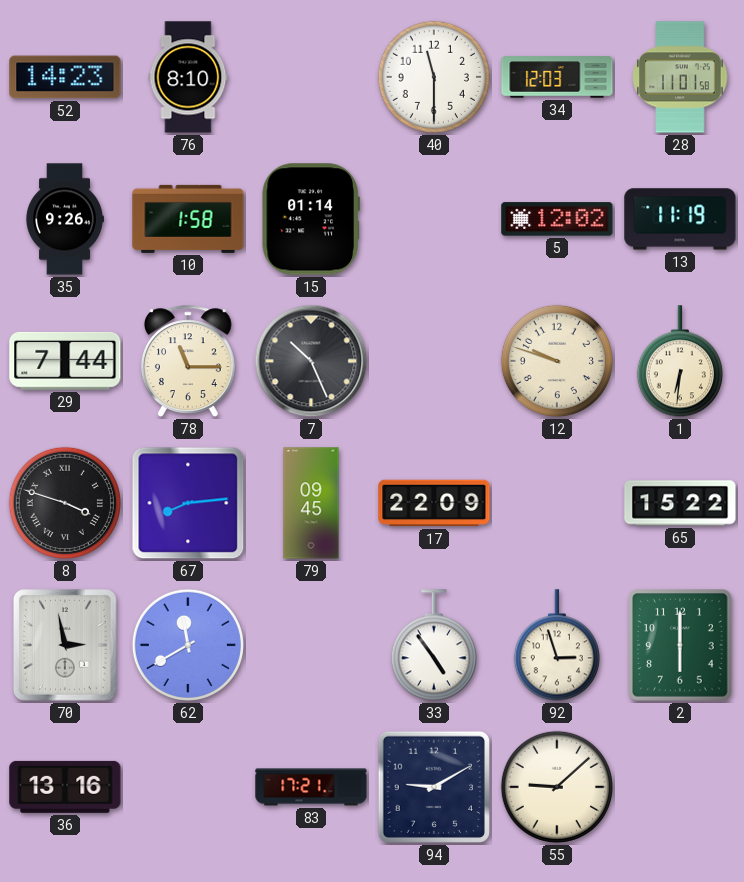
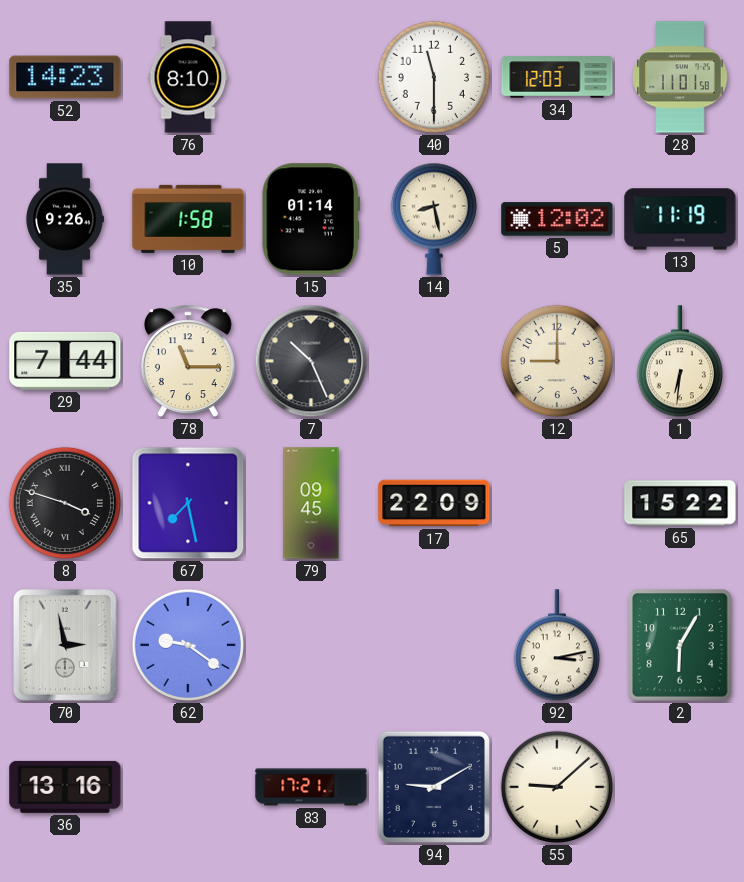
14: none -> 8:28
12: 9:48 -> 9:00
67: 8:14 -> 7:28
62: 11:40 -> 9:21
33: 4:54 -> none
92: 2:57 -> 3:13
2: 6:00 -> 6:05
